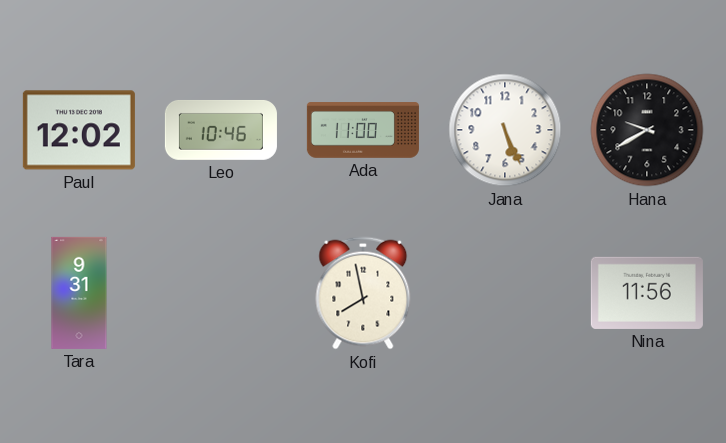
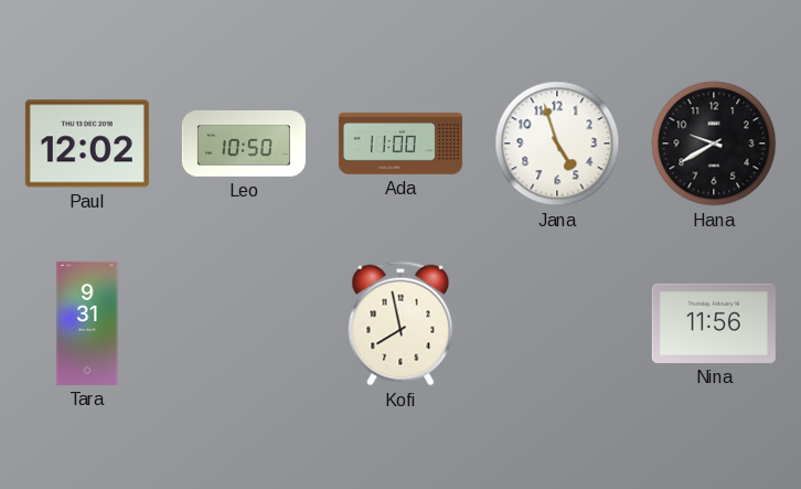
Leo: 10:46 -> 10:50
Jana: 5:26 -> 4:57
